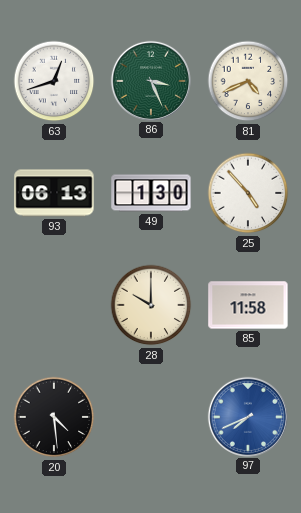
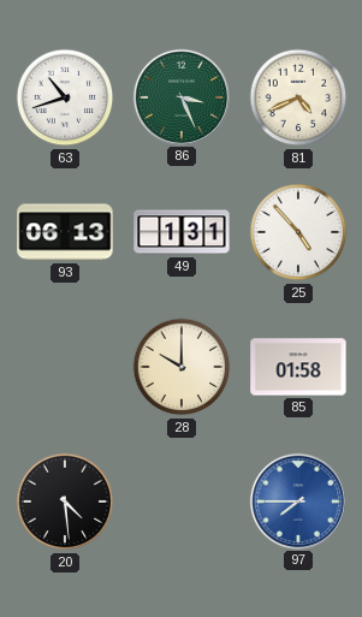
63: 12:42 -> 10:42
49: 1:30 -> 1:31
85: 11:58 -> 01:58
97: 7:41 -> 7:45
